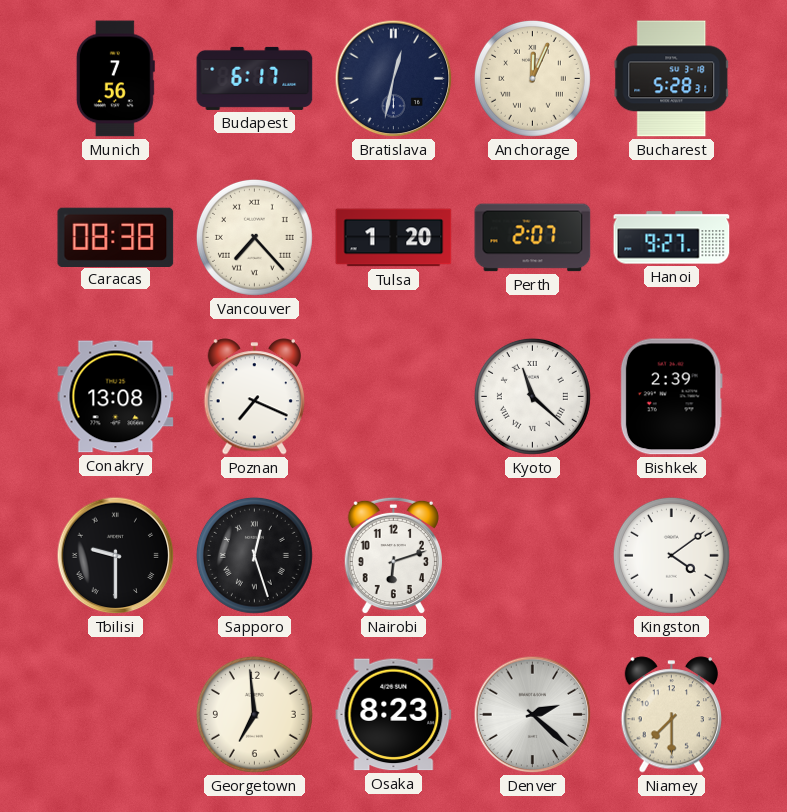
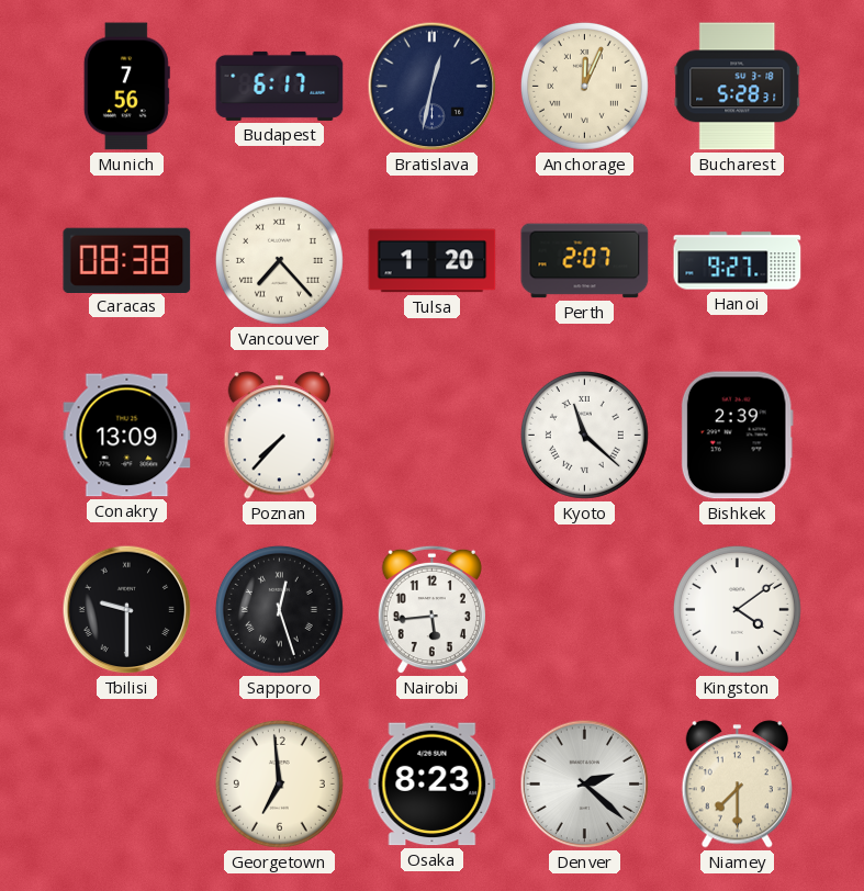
Conakry: 13:08 -> 13:09
Poznan: 7:19 -> 7:37
Nairobi: 6:12 -> 5:44
